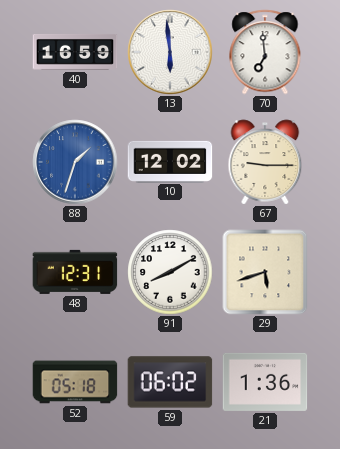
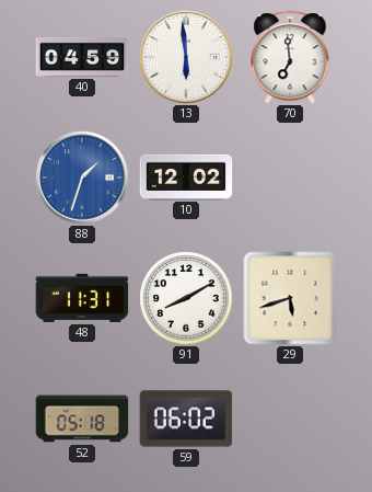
40: 16:59 -> 04:59
67: 9:15 -> none
48: 12:31 -> 11:31
21: 1:36 -> none
